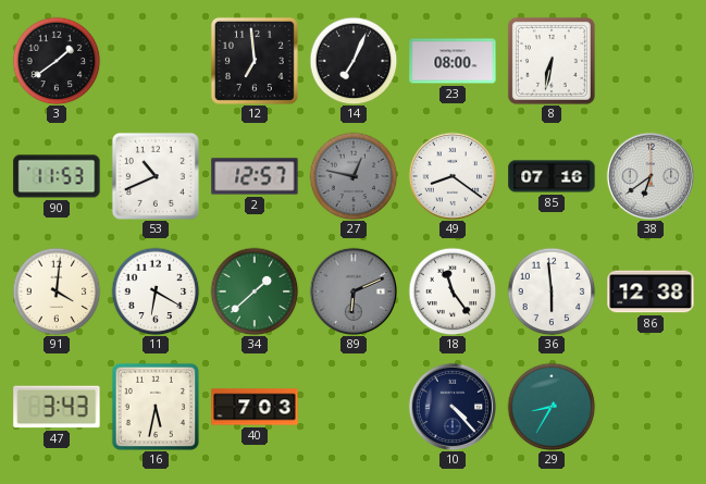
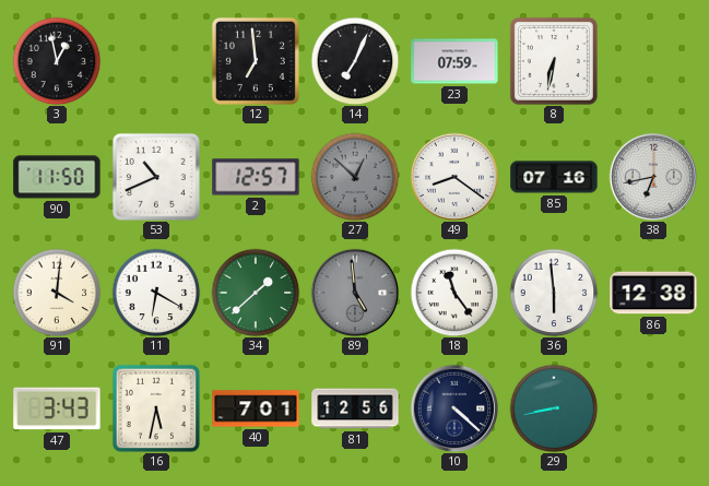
3: 1:39 -> 12:58
23: 08:00 -> 07:59
90: 11:53 -> 11:50
27: 12:47 -> 12:52
38: 6:39 -> 6:43
89: 6:11 -> 4:59
40: 7:03 -> 7:01
81: none -> 12:56
10: 4:23 -> 4:22
29: 8:35 -> 8:43
